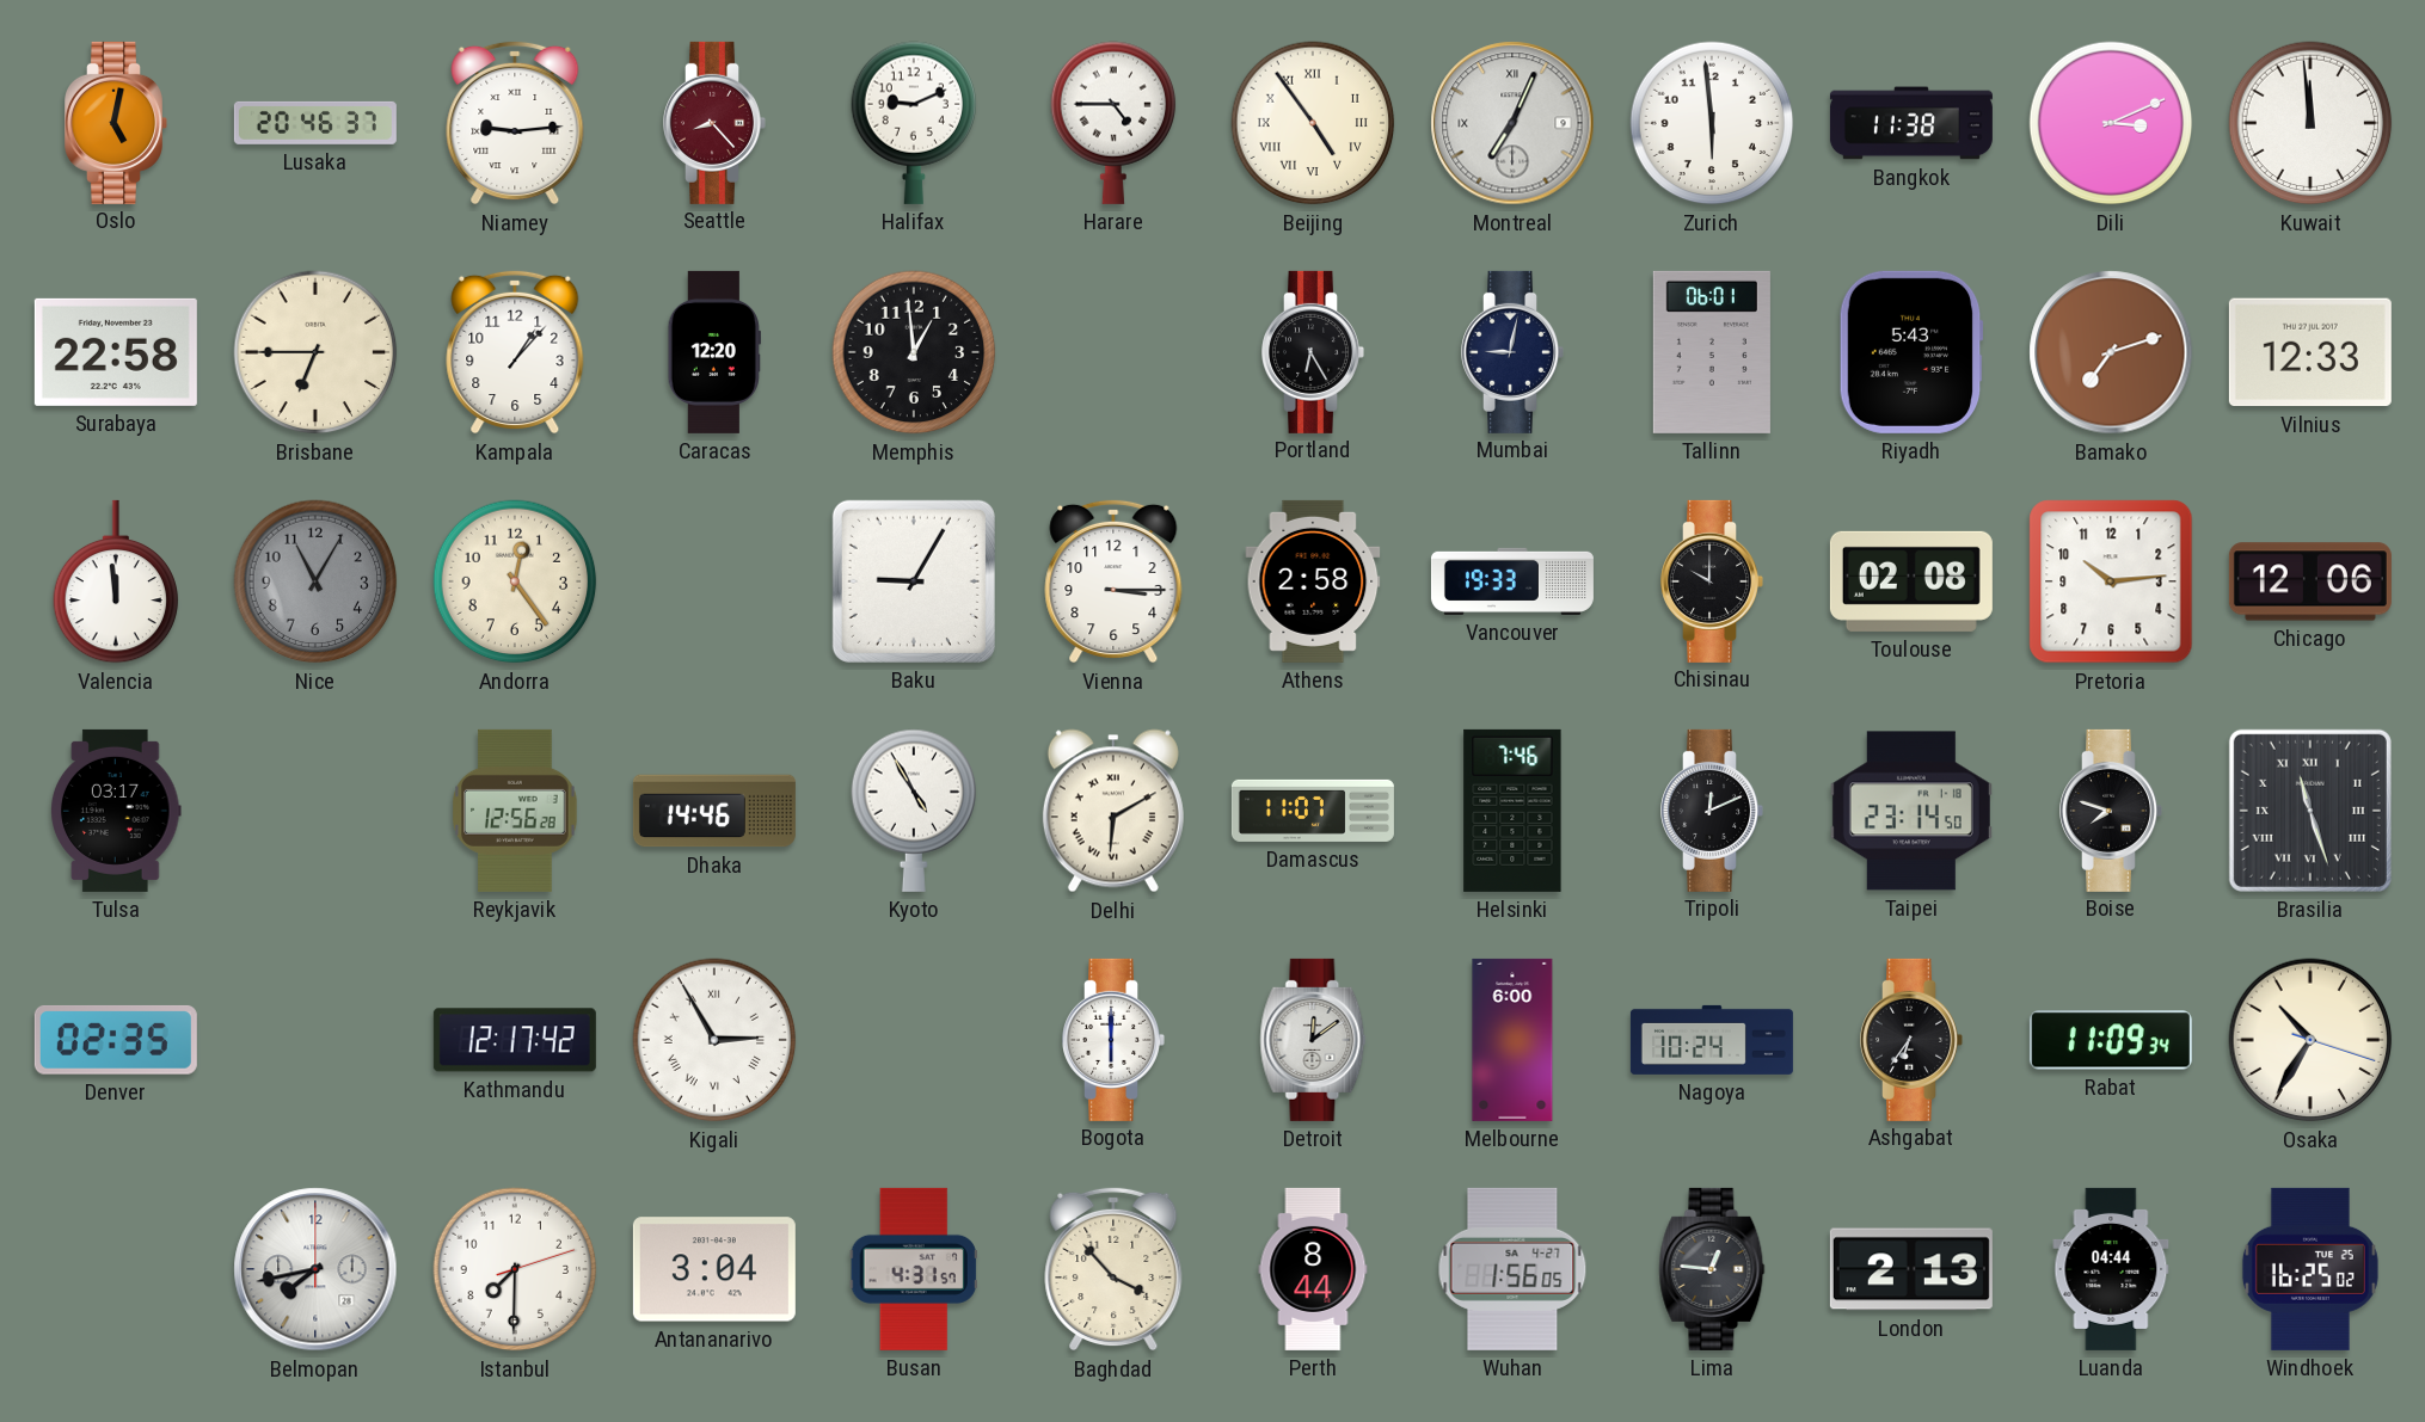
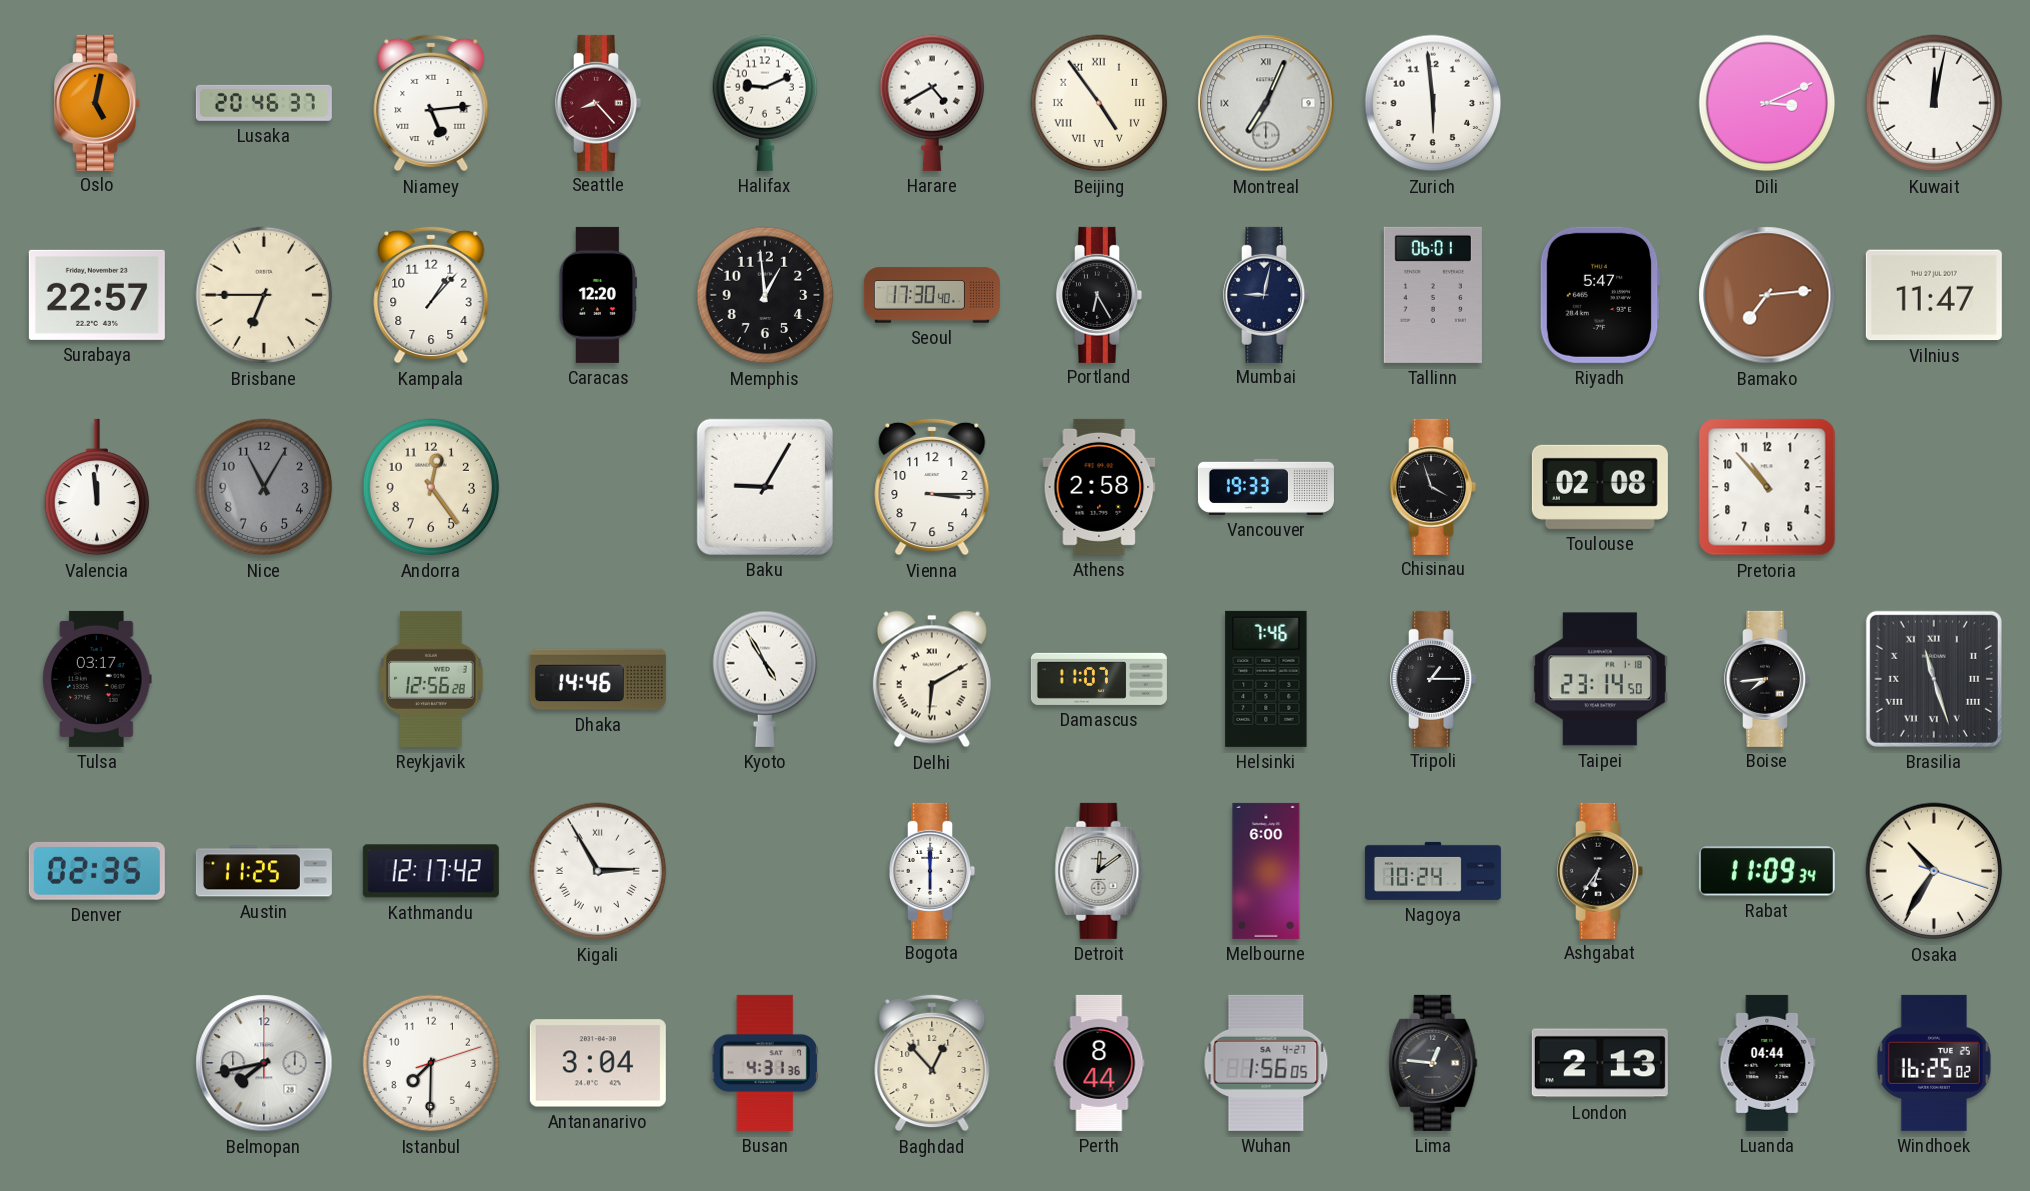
Niamey: 9:14 -> 5:14
Harare: 4:45 -> 4:40
Bangkok: 11:38 -> none
Kuwait: 11:59 -> 12:02
Surabaya: 22:58 -> 22:57
Seoul: none -> 17:30
Riyadh: 5:43 -> 5:47
Bamako: 7:12 -> 7:14
Vilnius: 12:33 -> 11:47
Chisinau: 10:00 -> 3:57
Pretoria: 10:14 -> 10:53
Chicago: 12:06 -> none
Tripoli: 12:11 -> 1:15
Boise: 7:48 -> 7:44
Austin: none -> 11:25
Busan: 4:31:57 -> 4:31:36
Baghdad: 3:53 -> 12:53
